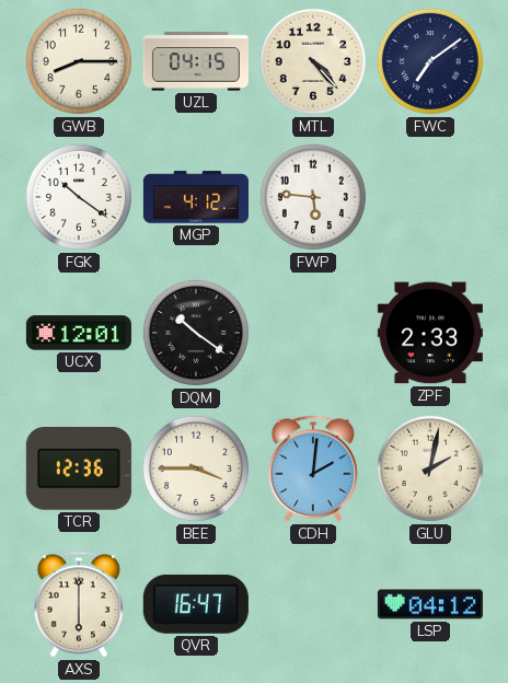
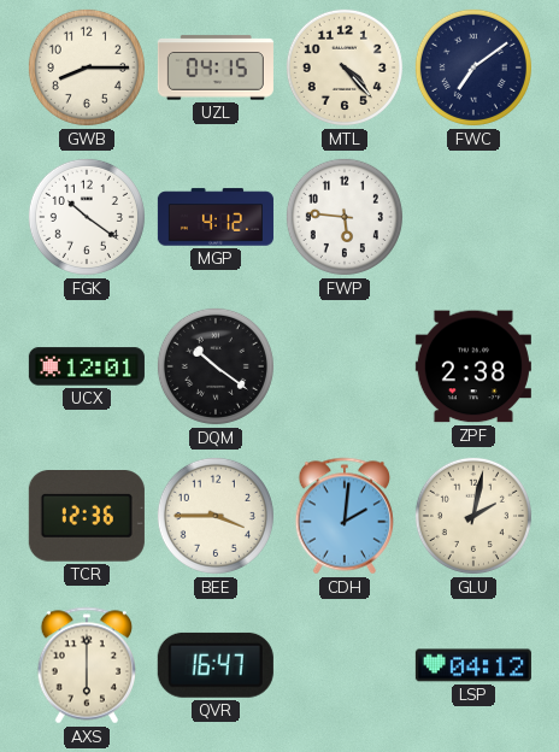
ZPF: 2:33 -> 2:38
